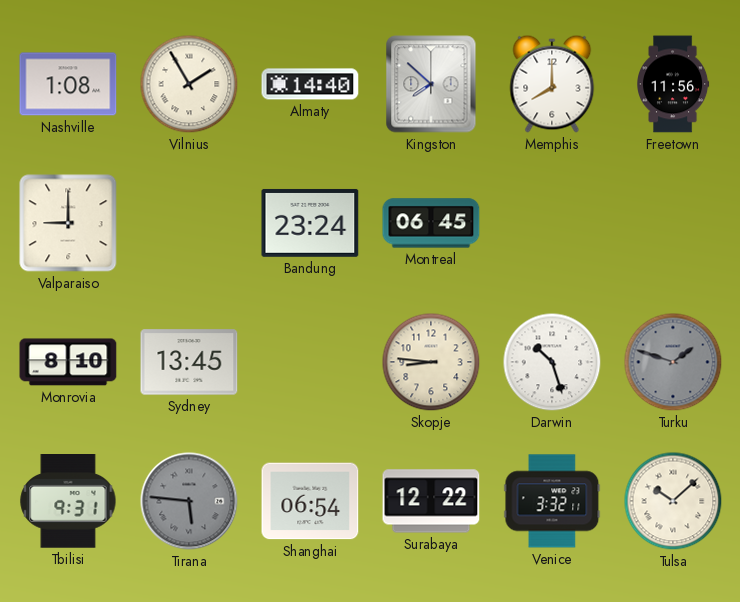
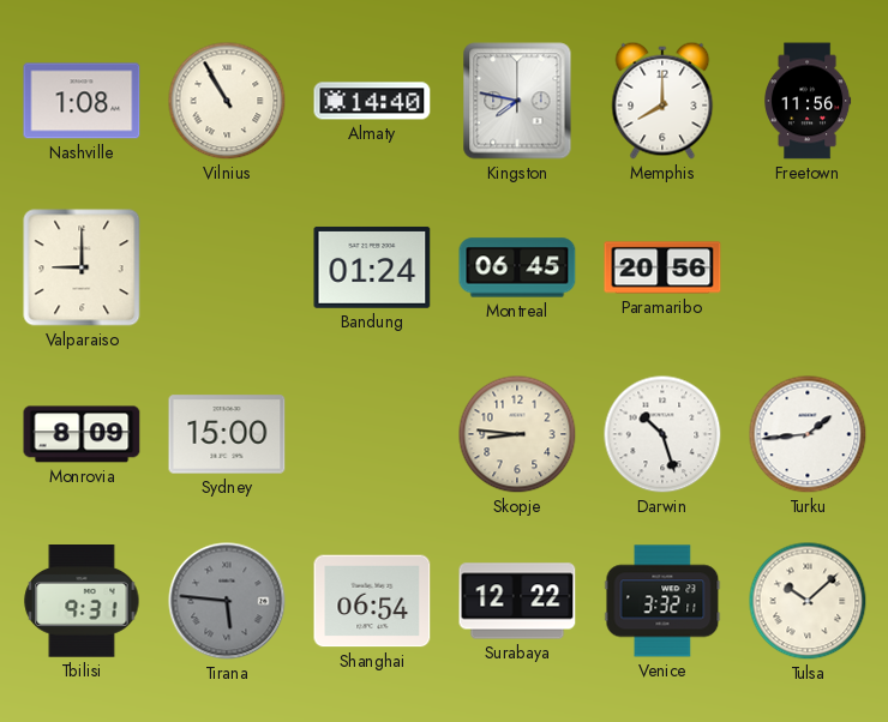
Vilnius: 1:55 -> 10:55
Kingston: 7:52 -> 7:47
Bandung: 23:24 -> 01:24
Paramaribo: none -> 20:56
Monrovia: 8:10 -> 8:09
Sydney: 13:45 -> 15:00
Turku: 1:48 -> 1:44
Turku dial: grey -> white
